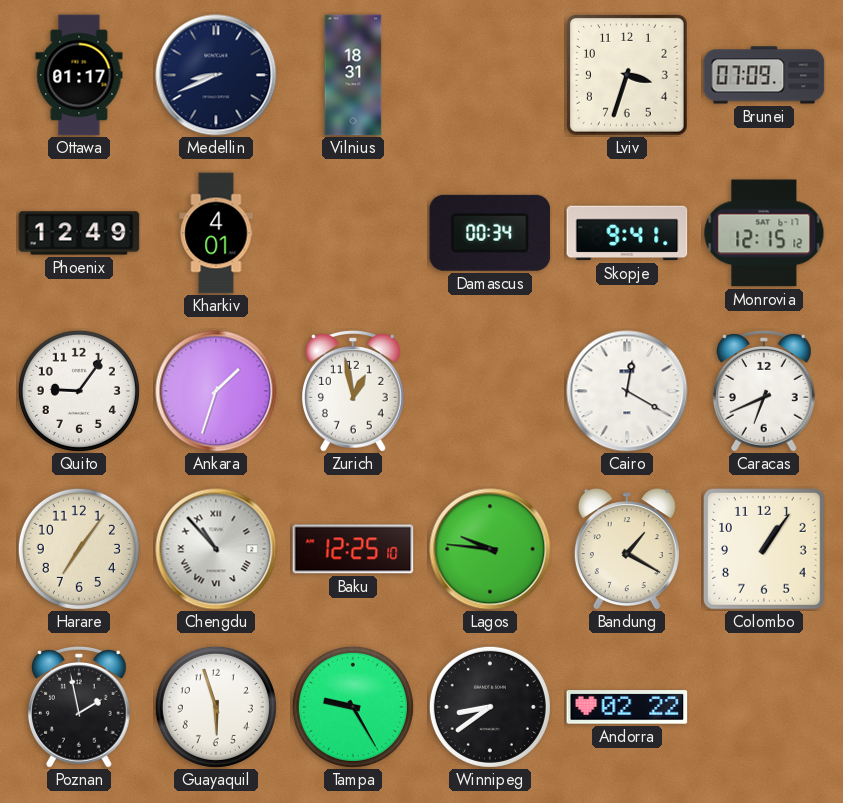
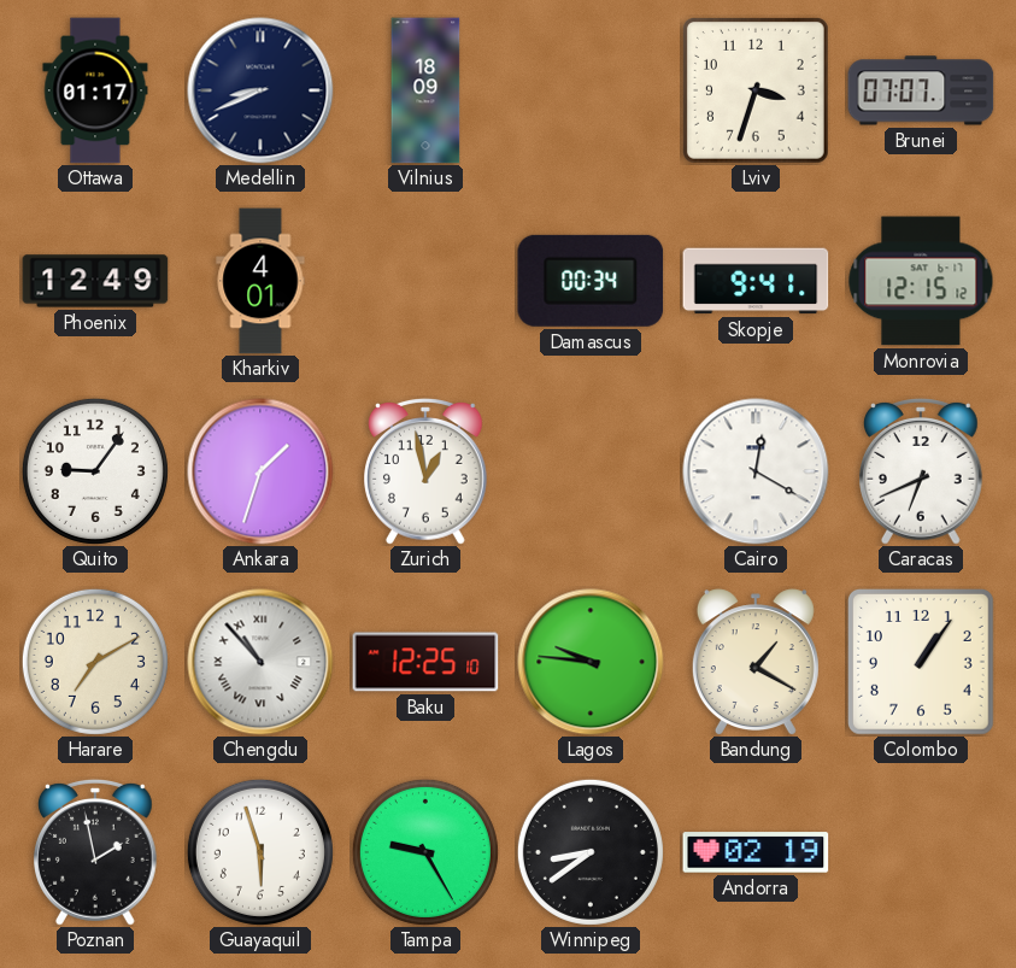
Vilnius: 18:31 -> 18:09
Brunei: 07:09 -> 07:07
Harare: 7:06 -> 7:10
Andorra: 02:22 -> 02:19
